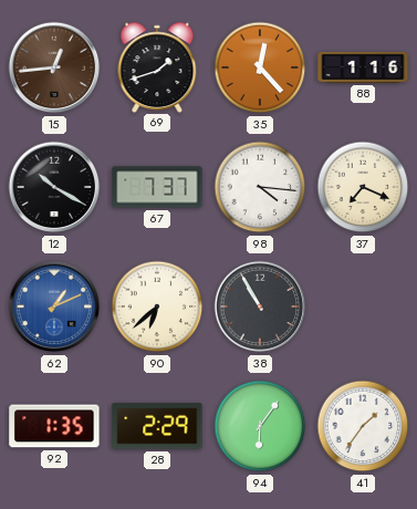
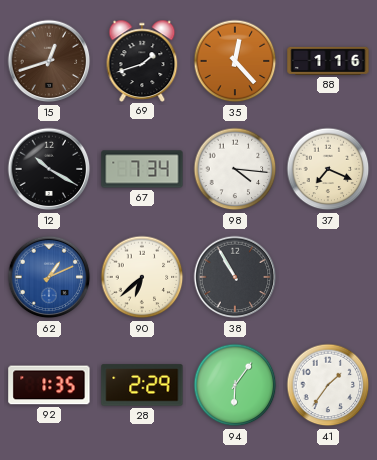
15: 12:44 -> 12:42
67: 7:37 -> 7:34
